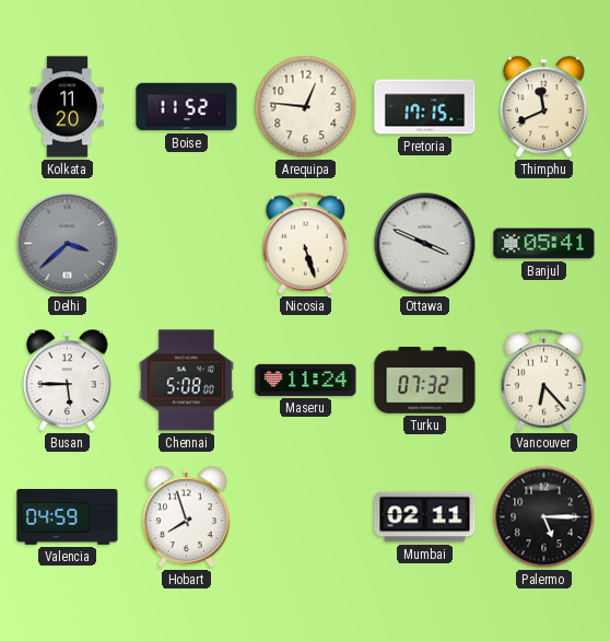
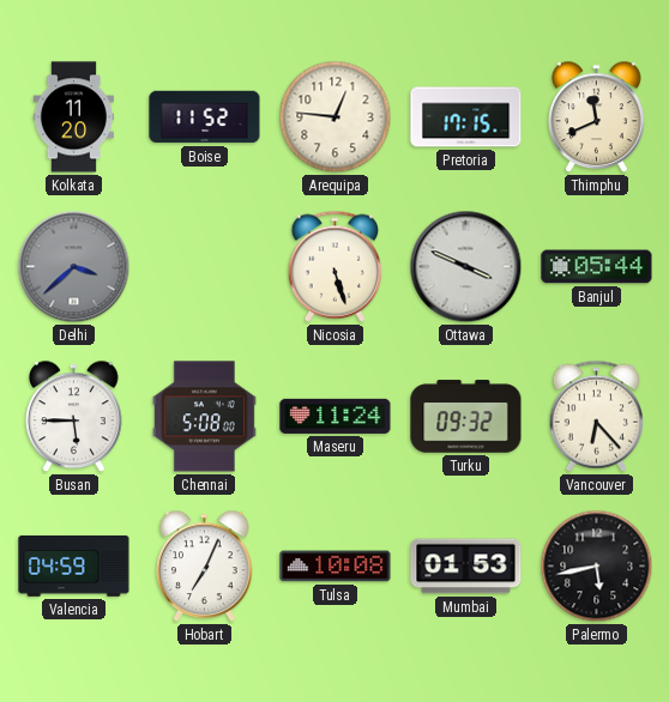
Banjul: 05:41 -> 05:44
Turku: 07:32 -> 09:32
Hobart: 7:57 -> 7:04
Tulsa: none -> 10:08
Mumbai: 02:11 -> 01:53
Palermo: 5:15 -> 5:43
